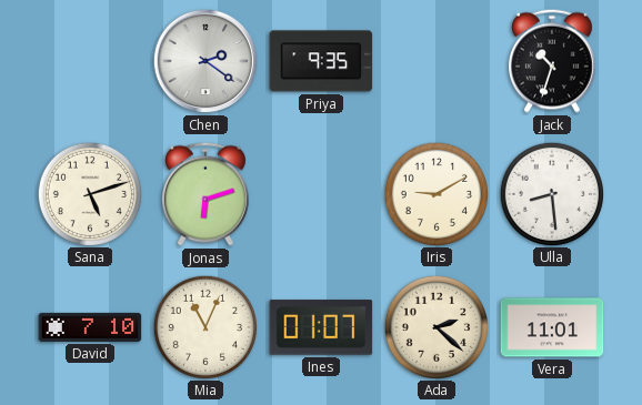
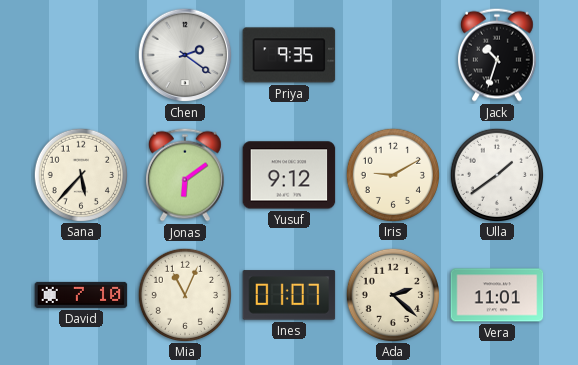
Sana: 5:12 -> 5:37
Jonas: 6:12 -> 6:09
Yusuf: none -> 9:12
Ulla: 8:29 -> 1:39
